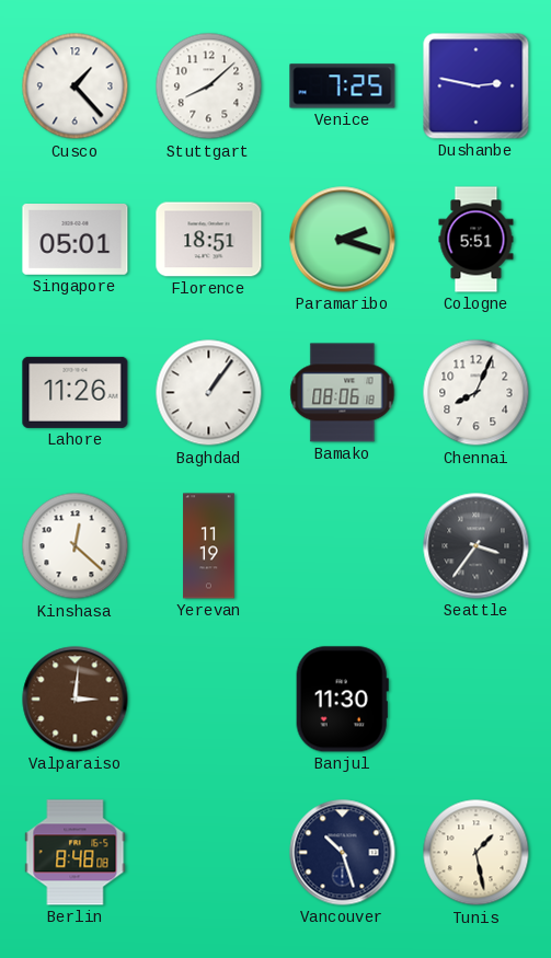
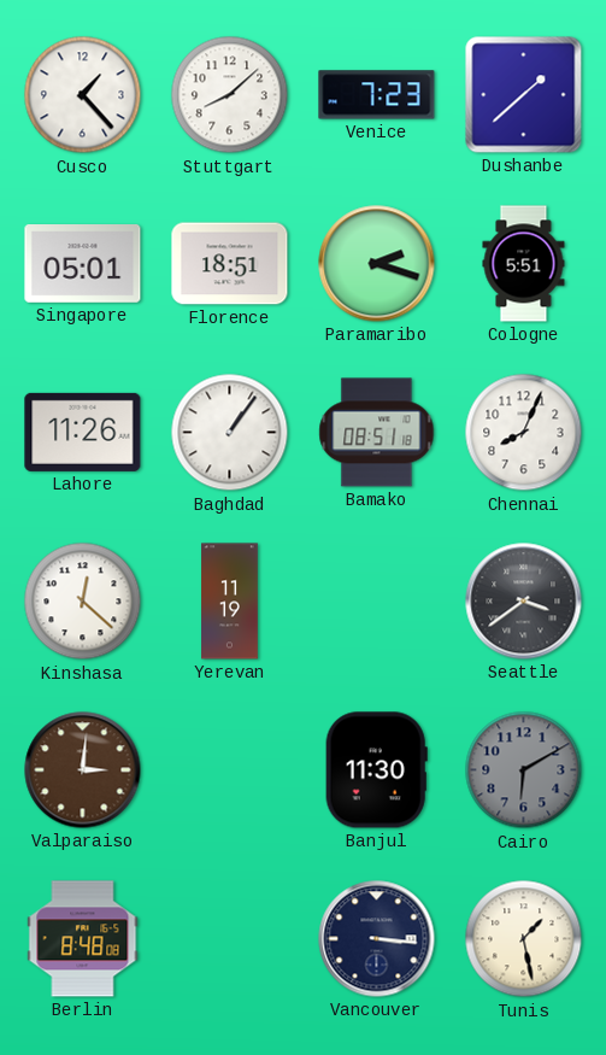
Venice: 7:25 -> 7:23
Dushanbe: 2:47 -> 1:38
Bamako: 08:06 -> 08:51
Seattle: 3:36 -> 3:39
Cairo: none -> 6:10
Vancouver: 10:27 -> 3:16
